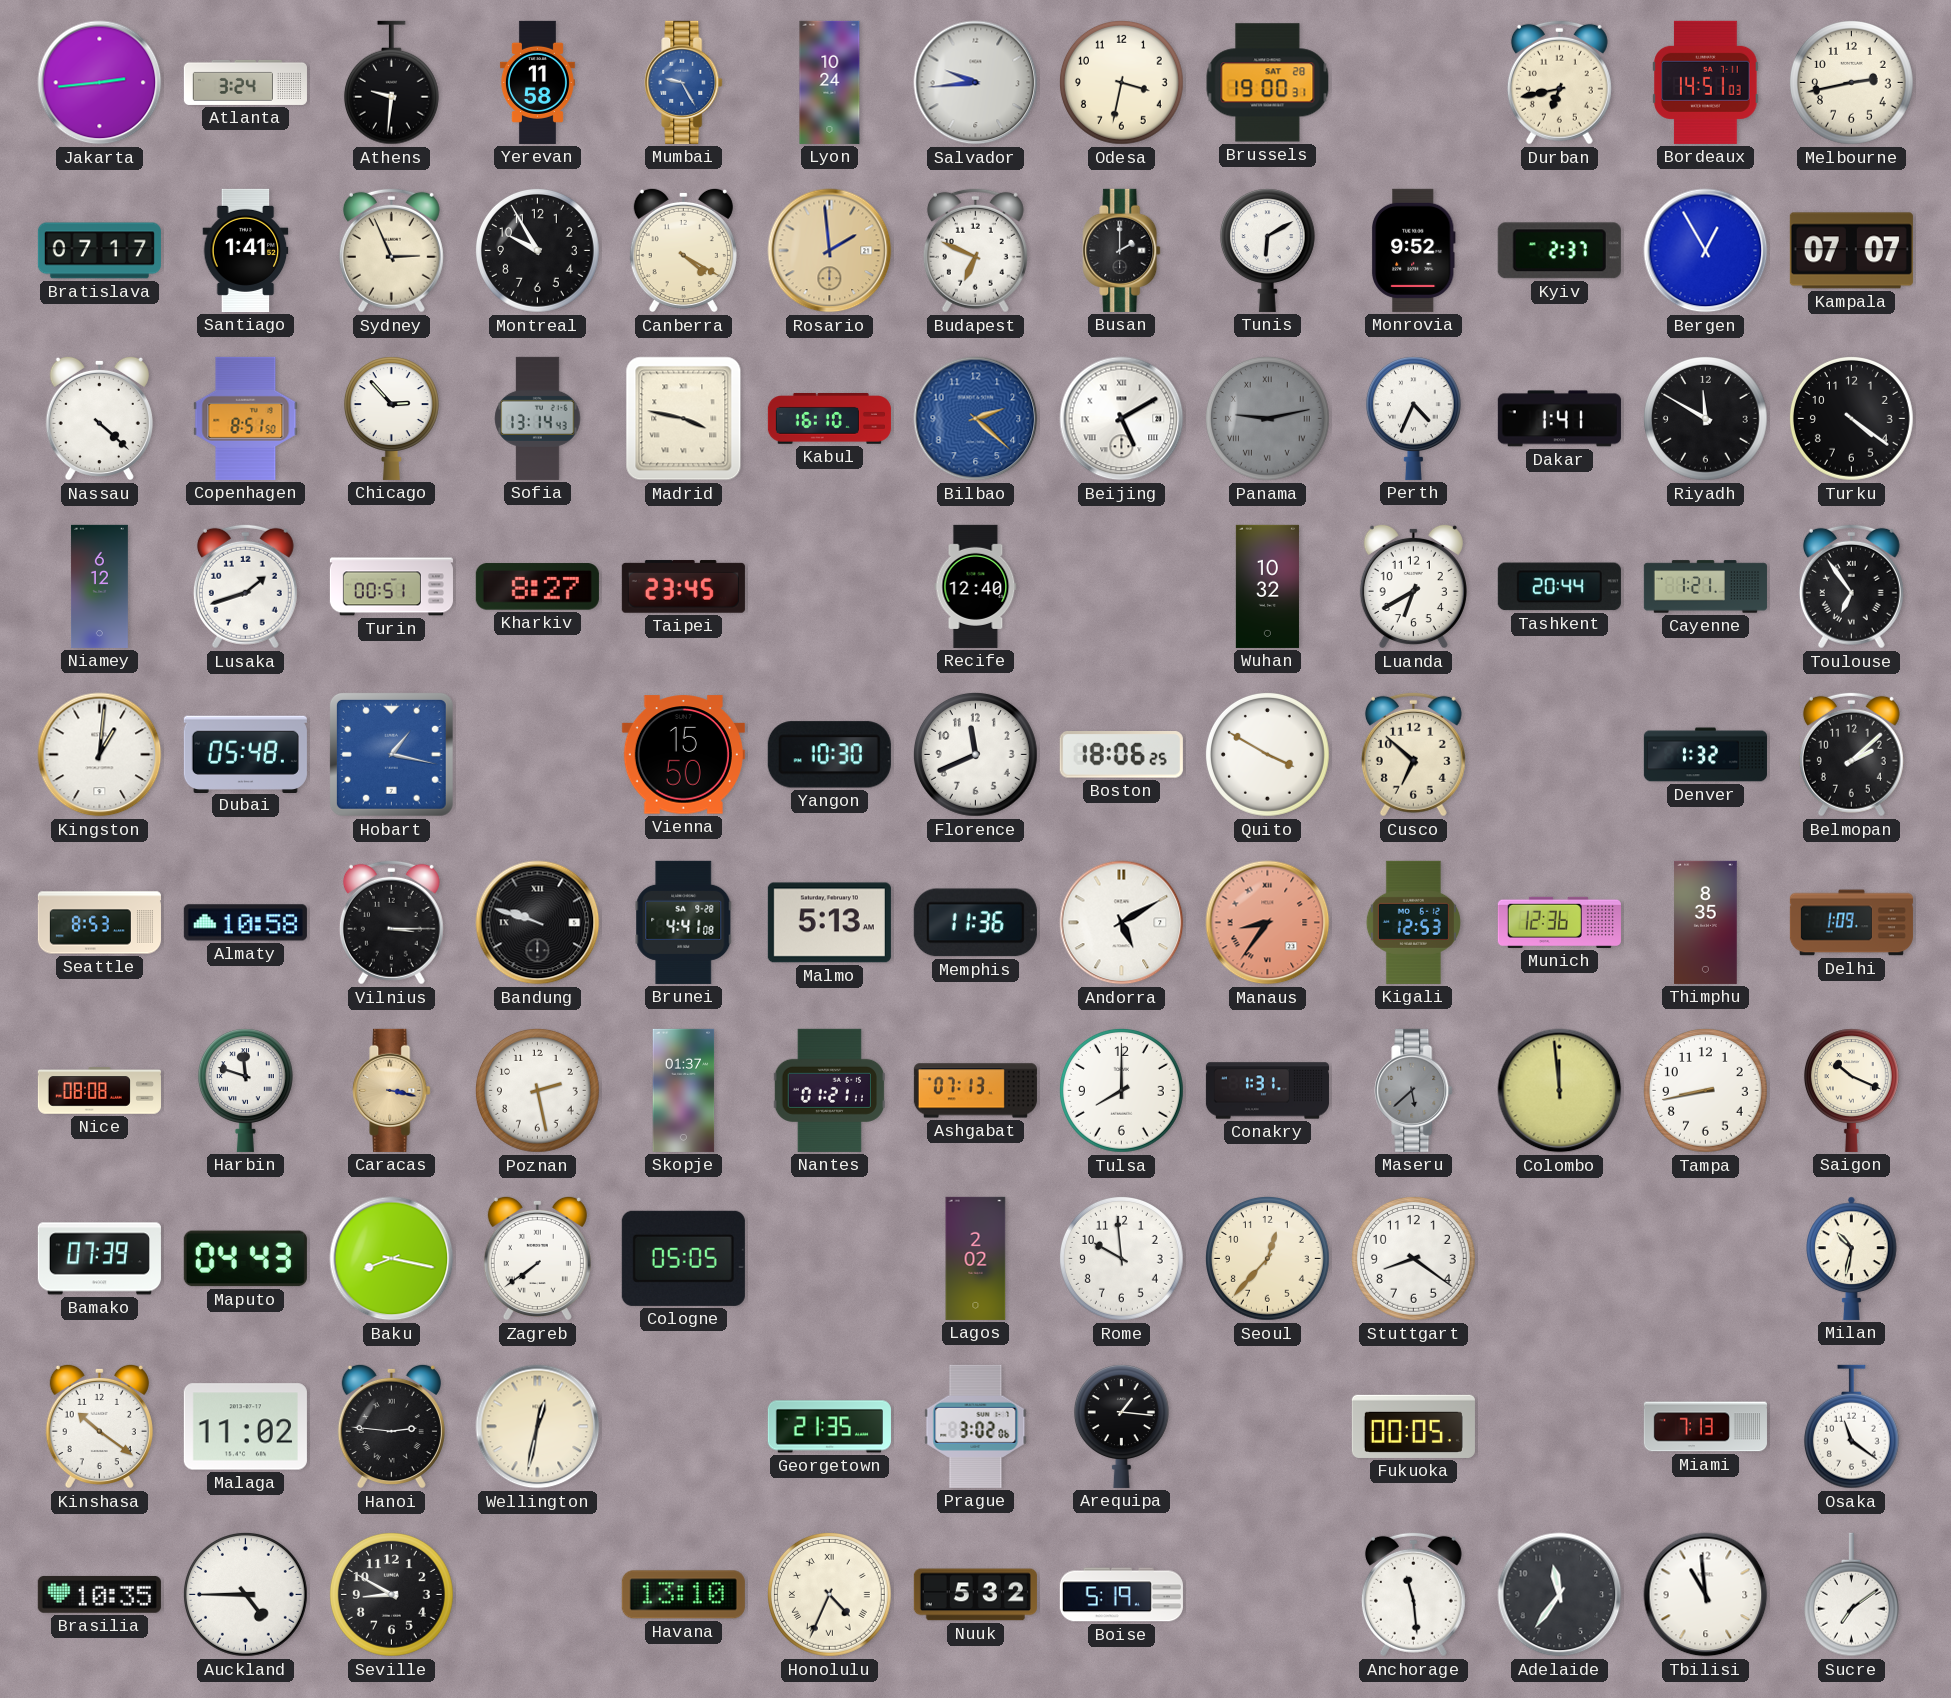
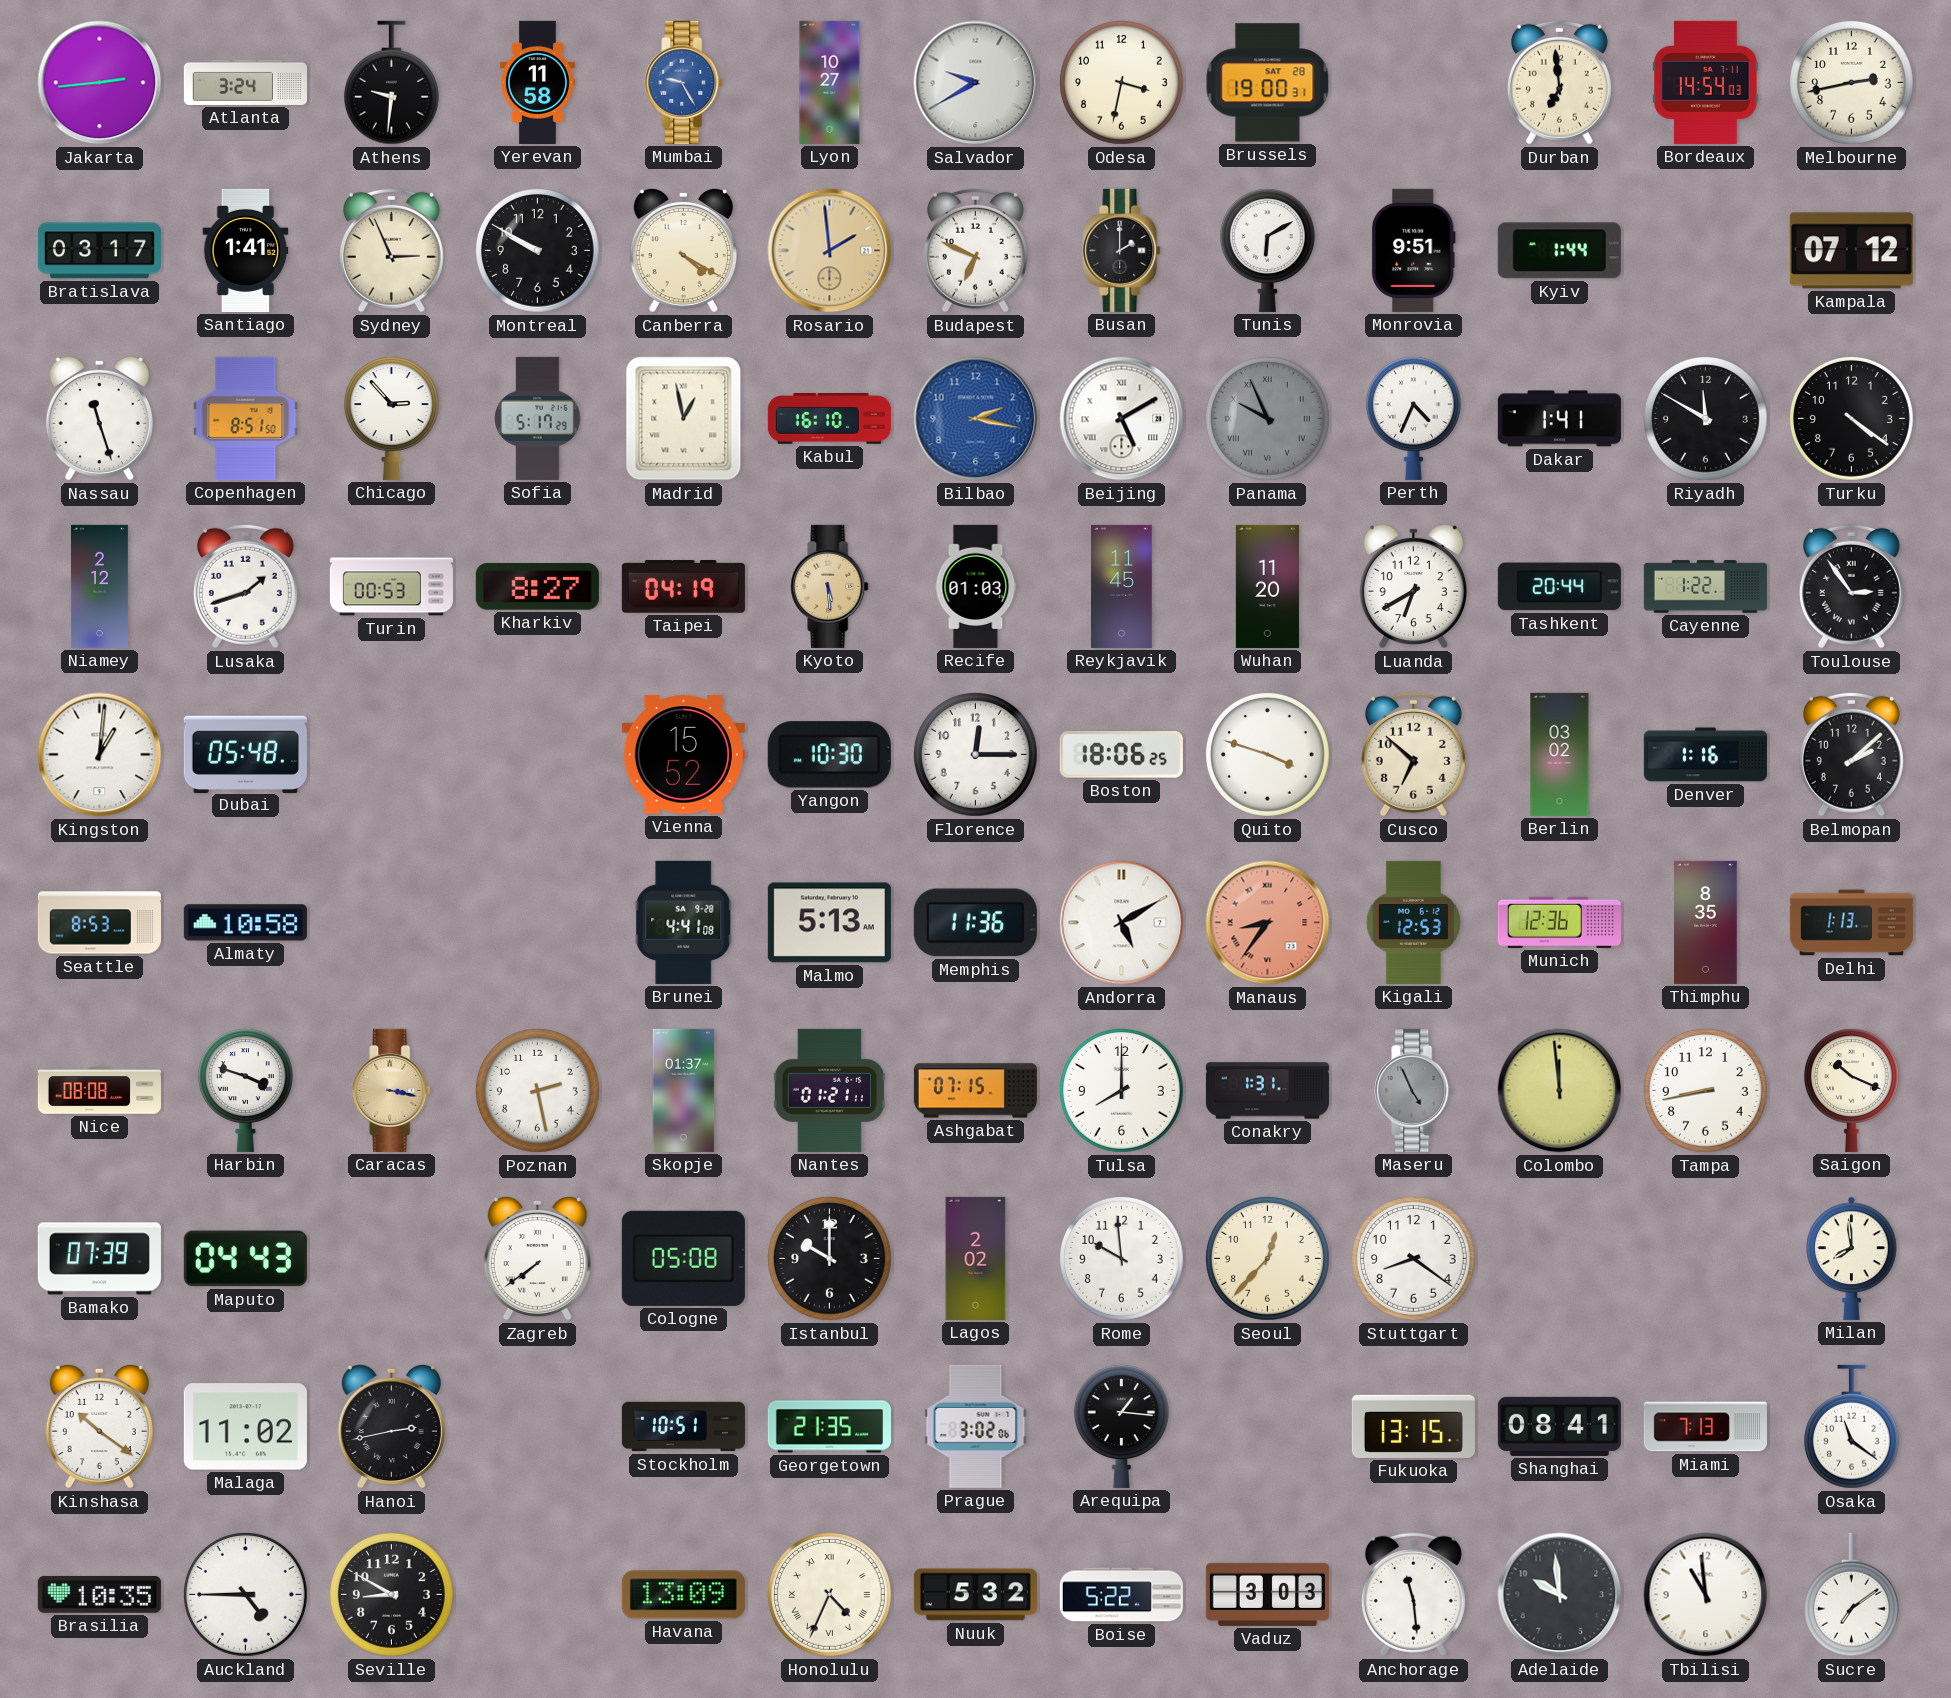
Lyon: 10:24 -> 10:27
Salvador: 9:44 -> 9:40
Durban: 6:43 -> 6:59
Bordeaux: 14:51 -> 14:54
Bratislava: 07:17 -> 03:17
Montreal: 9:55 -> 9:50
Monrovia: 9:52 -> 9:51
Kyiv: 2:37 -> 1:44
Bergen: 12:55 -> none
Kampala: 07:07 -> 07:12
Nassau: 4:22 -> 11:27
Sofia: 13:14 -> 5:17
Madrid: 3:47 -> 12:58
Bilbao: 2:22 -> 2:17
Panama: 9:13 -> 9:56
Niamey: 6:12 -> 2:12
Turin: 00:51 -> 00:53
Taipei: 23:45 -> 04:19
Kyoto: none -> 5:29
Recife: 12:40 -> 01:03
Reykjavik: none -> 11:45
Wuhan: 10:32 -> 11:20
Cayenne: 1:21 -> 1:22
Toulouse: 6:54 -> 2:54
Hobart: 1:17 -> none
Vienna: 15:50 -> 15:52
Florence: 11:41 -> 12:15
Quito: 3:50 -> 3:48
Berlin: none -> 03:02
Denver: 1:32 -> 1:16
Vilnius: 3:15 -> none
Bandung: 9:48 -> none
Delhi: 1:09 -> 1:13
Harbin: 11:48 -> 3:48
Ashgabat: 07:13 -> 07:15
Maseru: 5:38 -> 4:56
Baku: 8:17 -> none
Cologne: 05:05 -> 05:08
Istanbul: none -> 10:00
Milan: 10:32 -> 7:59
Hanoi: 2:46 -> 2:43
Wellington: 12:32 -> none
Stockholm: none -> 10:51
Fukuoka: 00:05 -> 13:15
Shanghai: none -> 08:41
Havana: 13:10 -> 13:09
Boise: 5:19 -> 5:22
Vaduz: none -> 3:03
Adelaide: 11:36 -> 9:59
